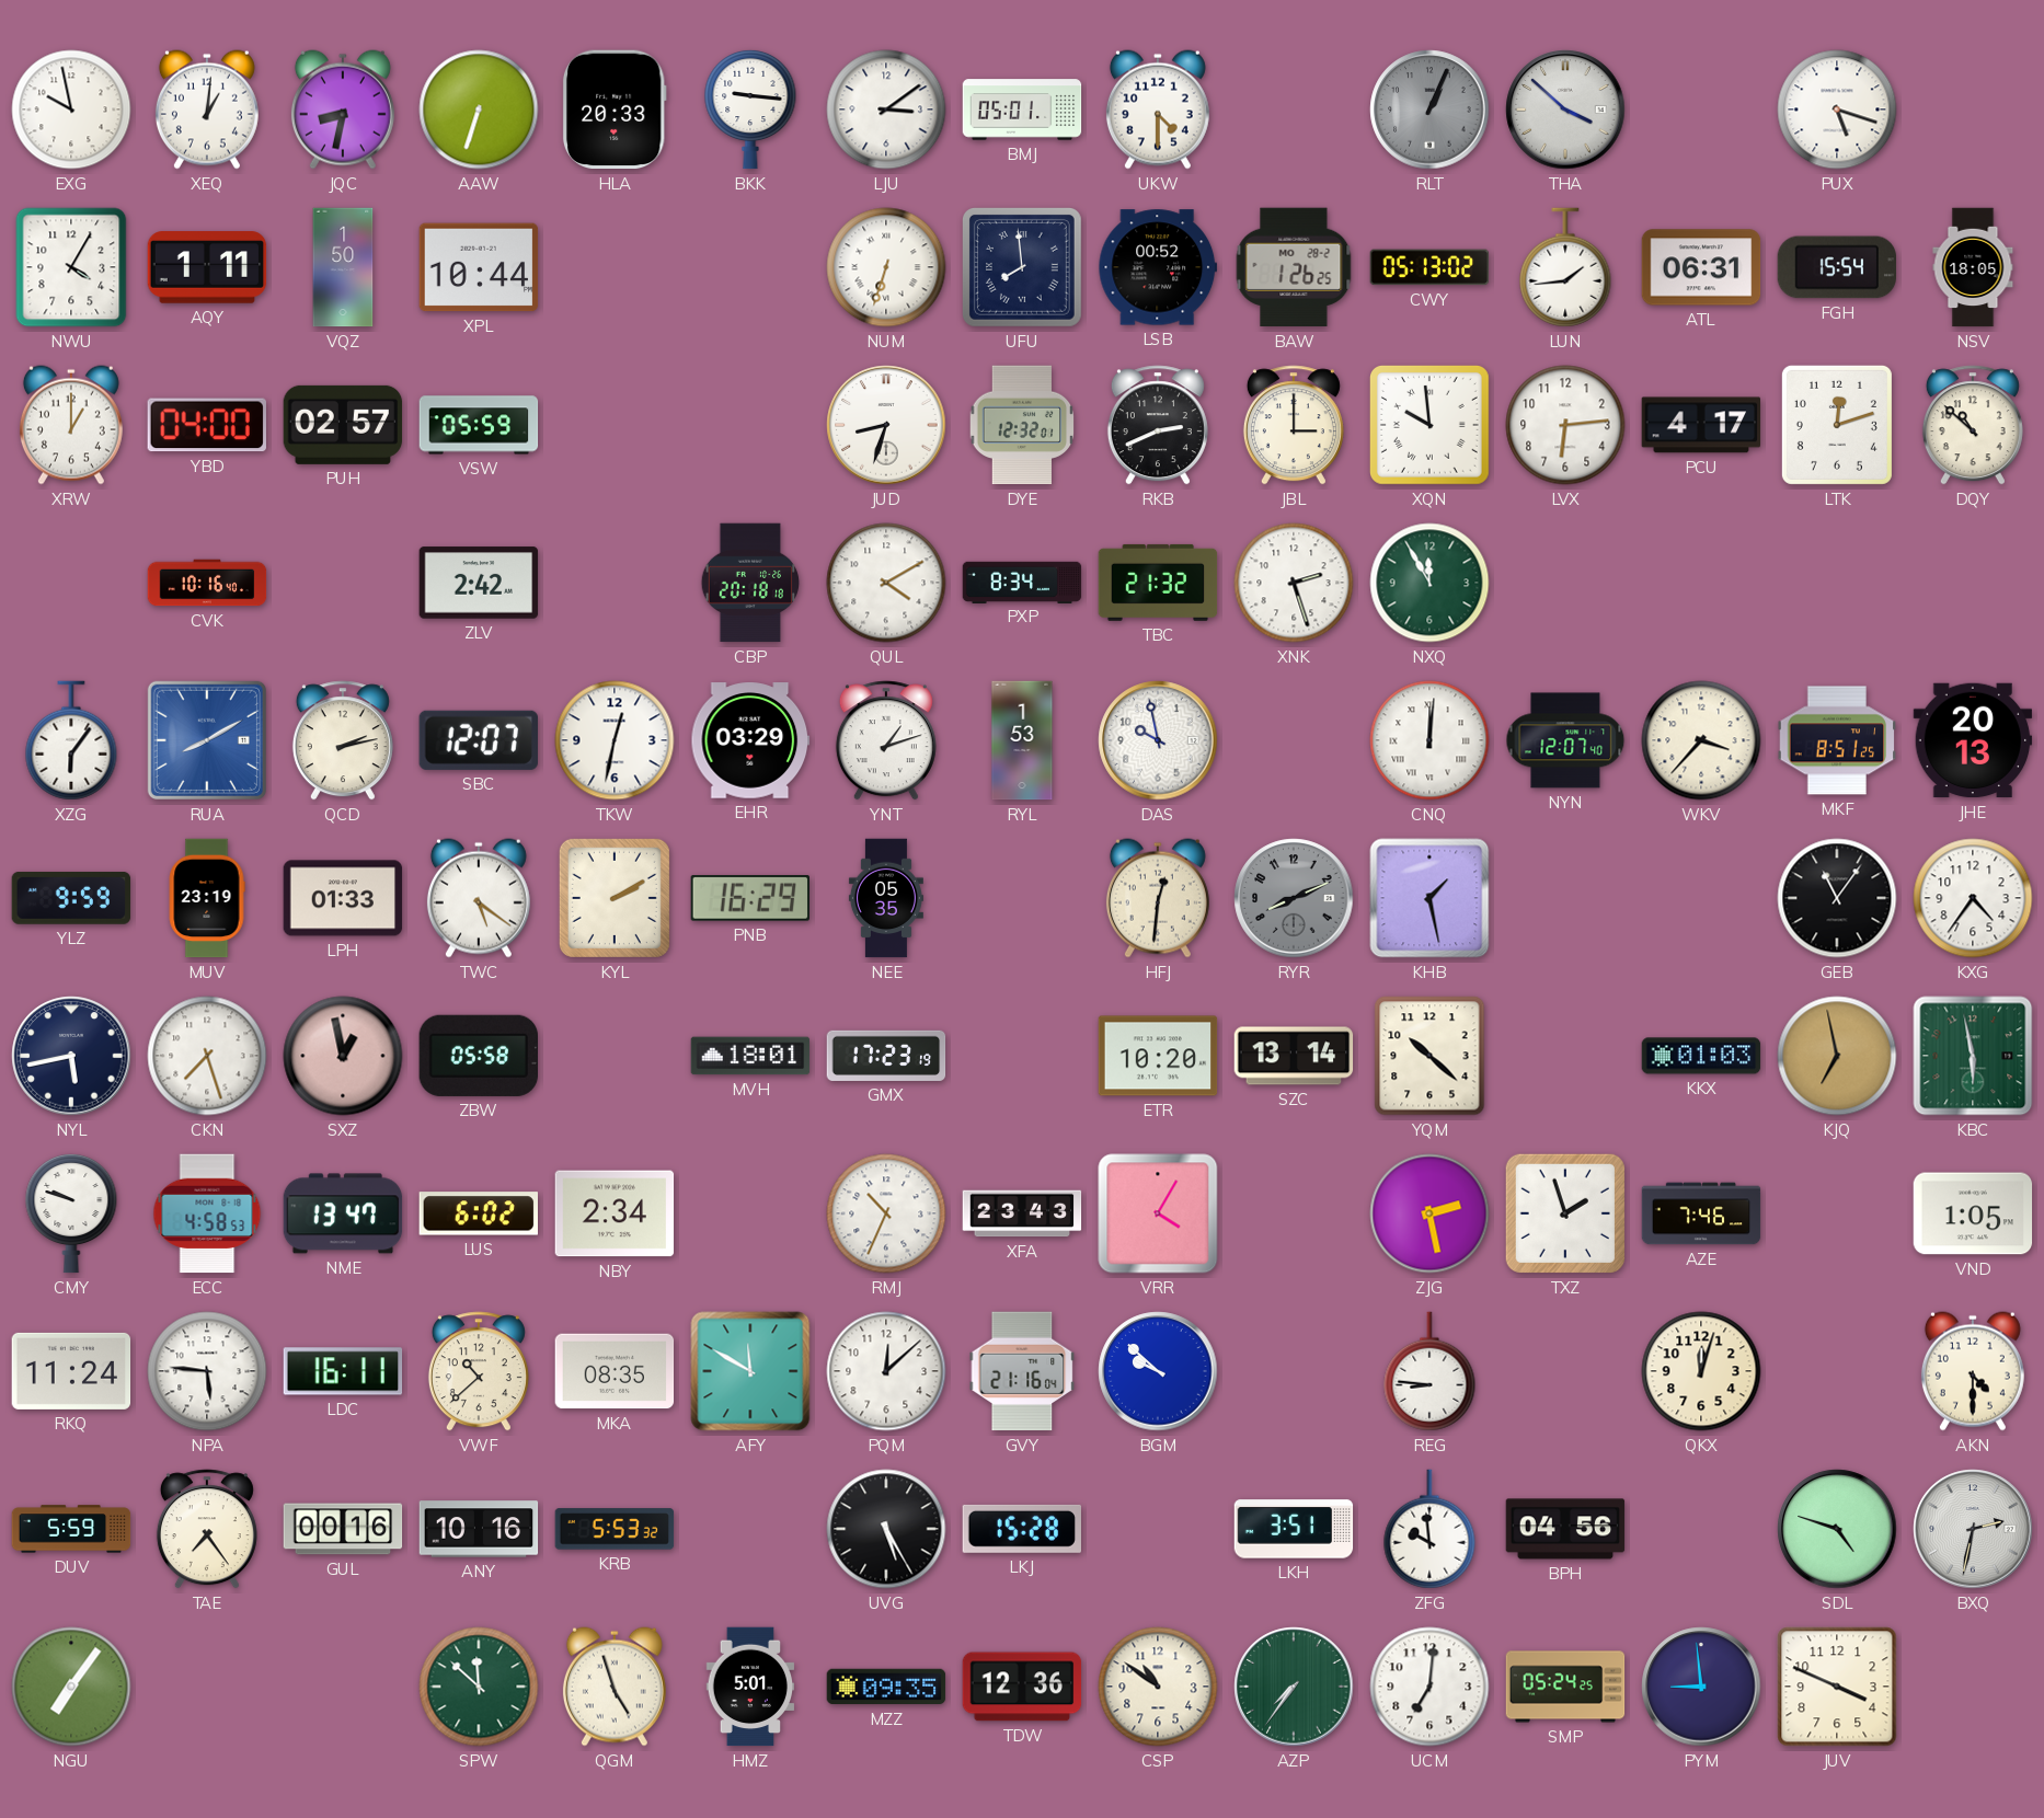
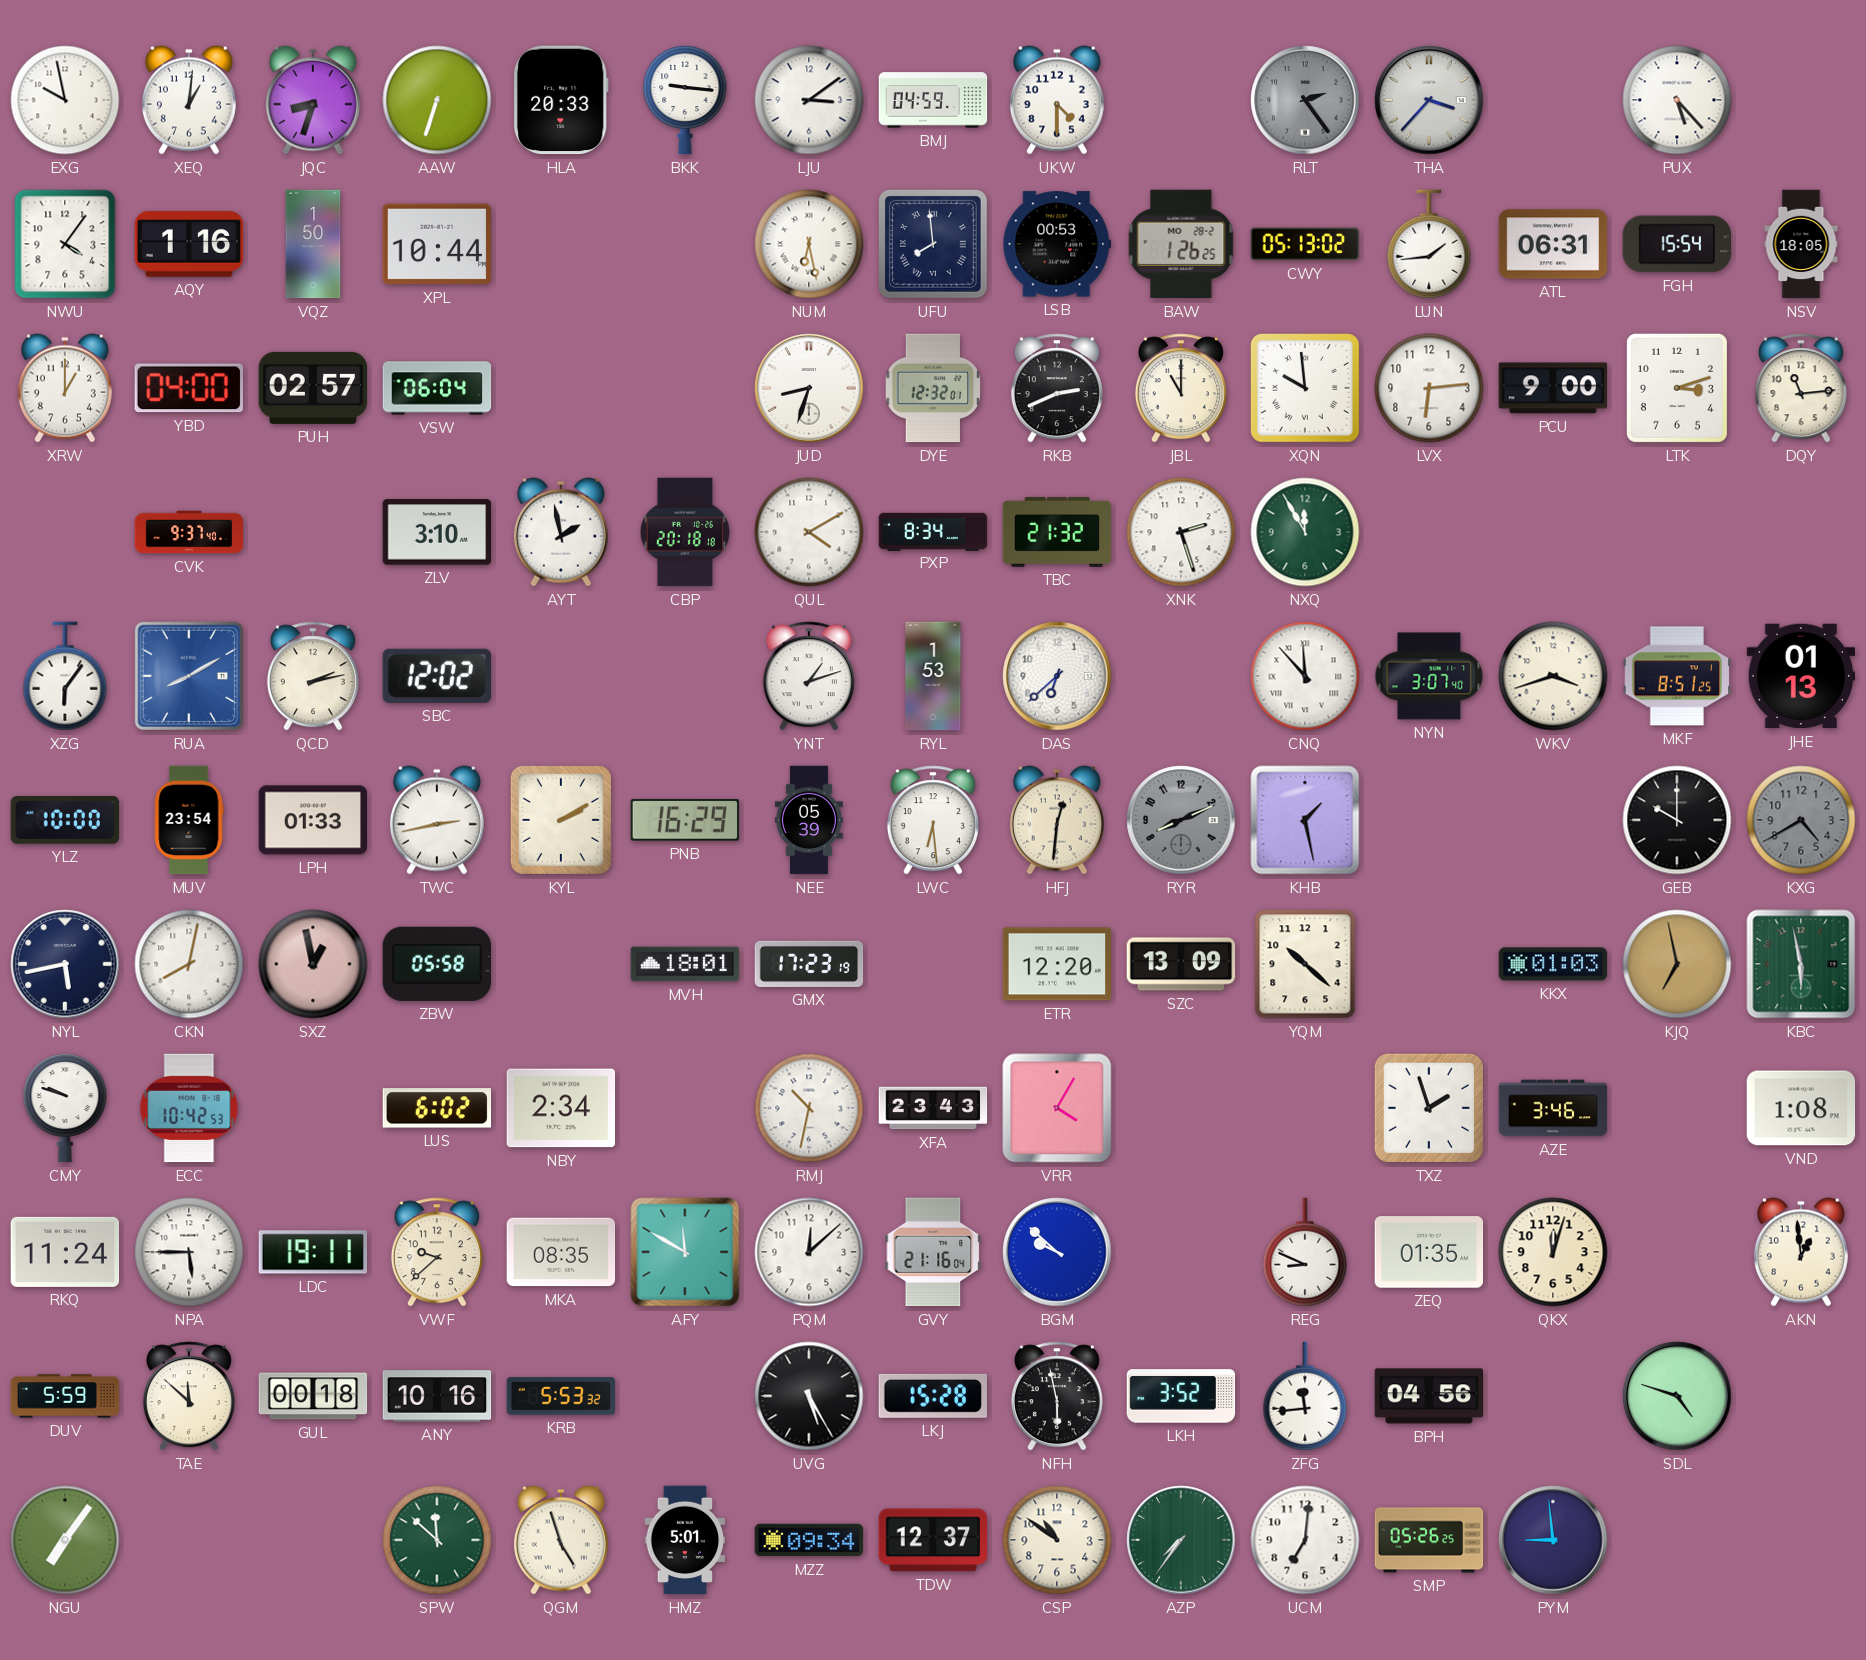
JQC: 8:32 -> 8:33
BMJ: 05:01 -> 04:59
RLT: 1:04 -> 2:24
THA: 3:52 -> 3:37
PUX: 5:18 -> 5:23
NWU: 4:05 -> 4:06
AQY: 1:11 -> 1:16
NUM: 6:33 -> 6:28
LSB: 00:52 -> 00:53
VSW: 05:59 -> 06:04
JBL: 3:00 -> 11:00
PCU: 4:17 -> 9:00
LTK: 12:12 -> 3:12
DQY: 10:52 -> 11:14
CVK: 10:16 -> 9:37
ZLV: 2:42 -> 3:10
AYT: none -> 1:58
SBC: 12:07 -> 12:02
TKW: 12:32 -> none
EHR: 03:29 -> none
DAS: 9:58 -> 6:38
CNQ: 12:01 -> 11:53
NYN: 12:07 -> 3:07
WKV: 3:37 -> 3:42
JHE: 20:13 -> 01:13
YLZ: 9:59 -> 10:00
MUV: 23:19 -> 23:54
TWC: 5:21 -> 2:43
NEE: 05:35 -> 05:39
LWC: none -> 6:29
GEB: 11:06 -> 10:00
KXG: 4:36 -> 4:40
KXG dial: white -> grey
CKN: 7:27 -> 8:02
ETR: 10:20 -> 12:20
SZC: 13:14 -> 13:09
ECC: 4:58 -> 10:42
NME: 13:47 -> none
RMJ: 10:34 -> 10:32
ZJG: 2:28 -> none
AZE: 7:46 -> 3:46
VND: 1:05 -> 1:08
NPA: 5:46 -> 5:45
LDC: 16:11 -> 19:11
VWF: 10:38 -> 9:38
REG: 8:46 -> 8:49
ZEQ: none -> 01:35
AKN: 4:30 -> 12:59
TAE: 7:24 -> 11:52
GUL: 00:16 -> 00:18
NFH: none -> 5:58
LKH: 3:51 -> 3:52
ZFG: 9:59 -> 11:44
BXQ: 2:32 -> none
MZZ: 09:35 -> 09:34
TDW: 12:36 -> 12:37
SMP: 05:24 -> 05:26
JUV: 3:49 -> none
